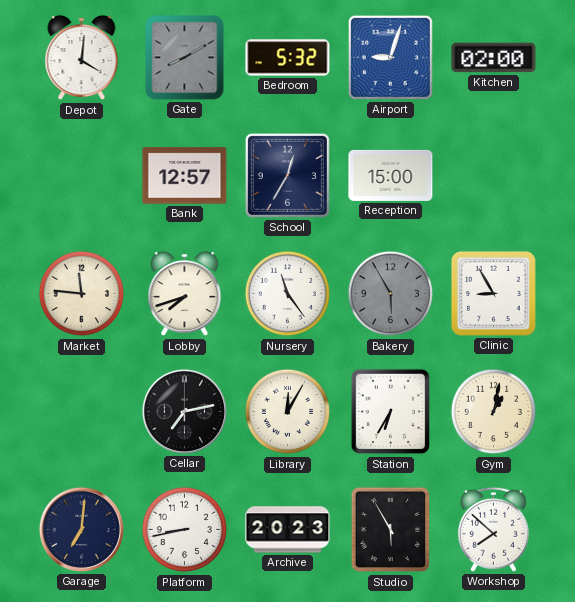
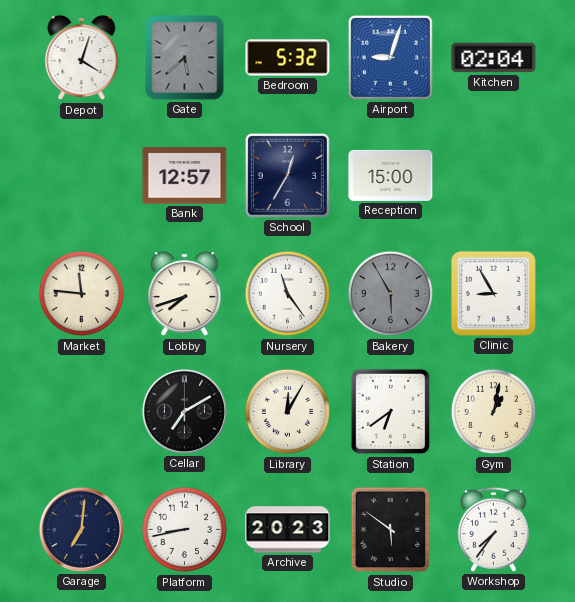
Depot: 4:01 -> 4:03
Gate: 8:10 -> 5:38
Kitchen: 02:00 -> 02:04
Cellar: 7:13 -> 7:10
Station: 6:35 -> 6:39
Studio: 5:55 -> 5:51
Workshop: 7:52 -> 7:36
